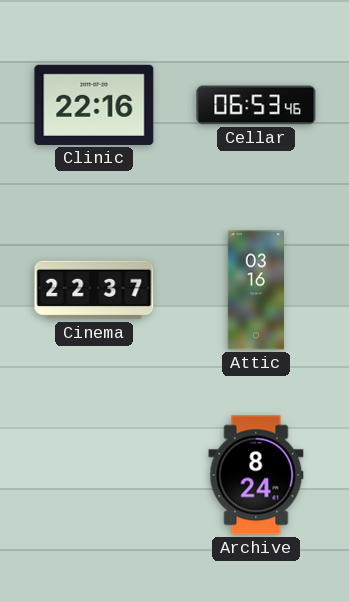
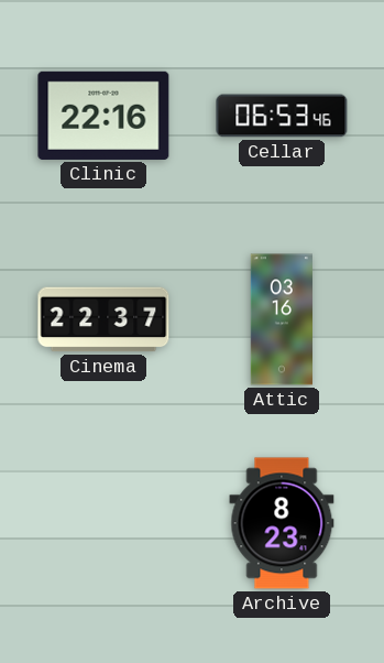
Archive: 8:24 -> 8:23
